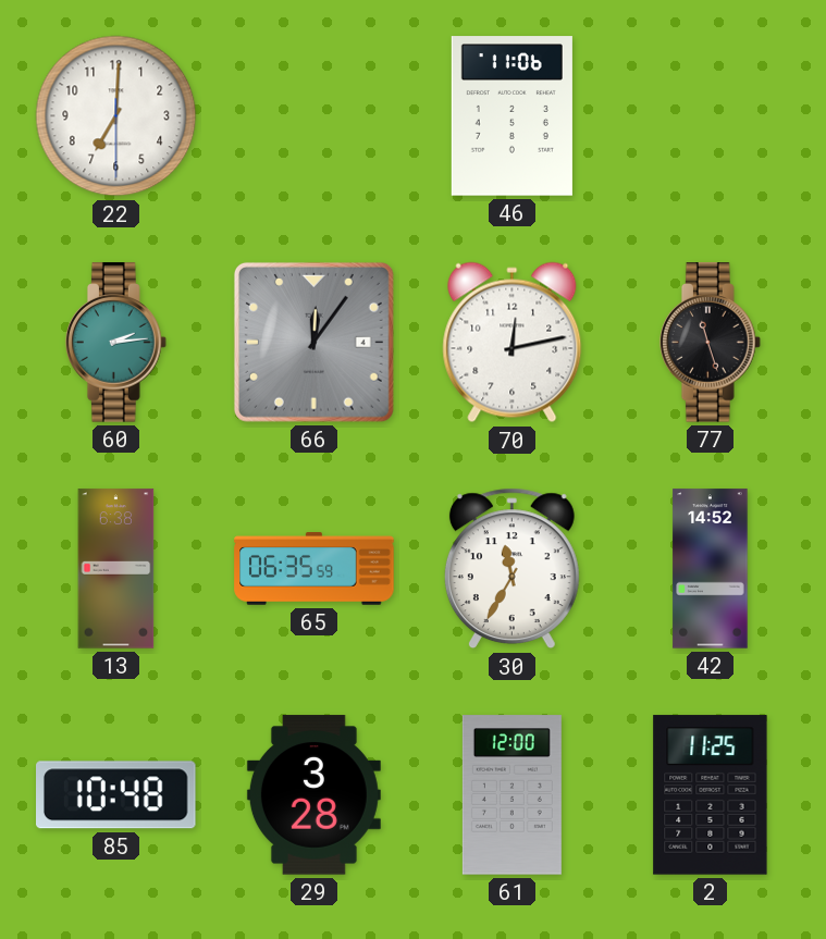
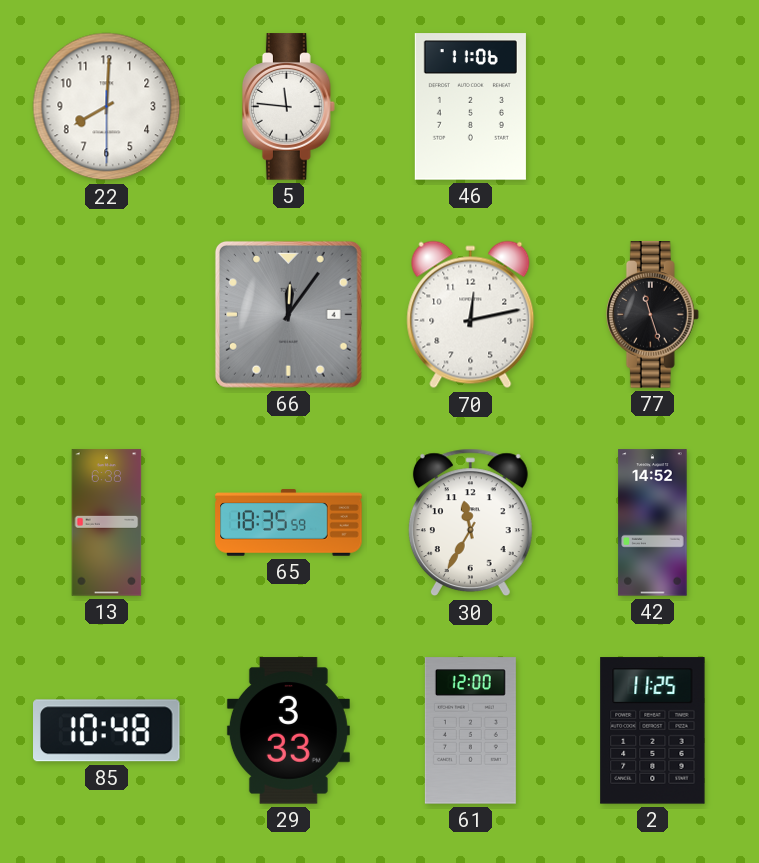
22: 7:00 -> 8:00
5: none -> 11:46
60: 2:14 -> none
65: 06:35 -> 18:35
29: 3:28 -> 3:33
